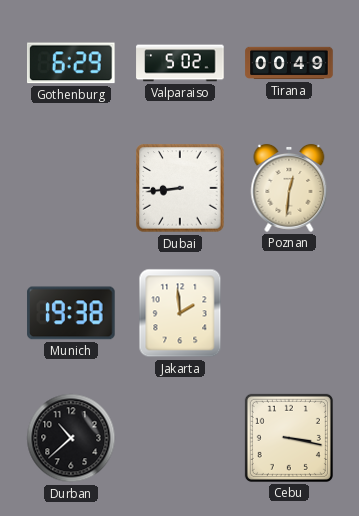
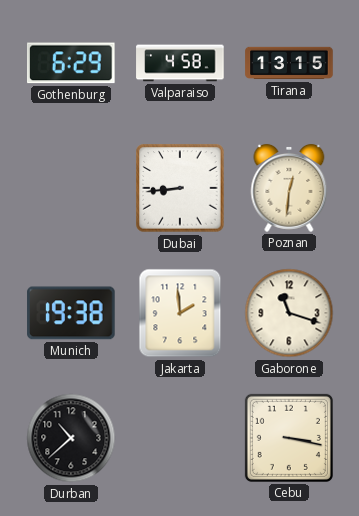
Valparaiso: 5:02 -> 4:58
Tirana: 00:49 -> 13:15
Gaborone: none -> 11:18
